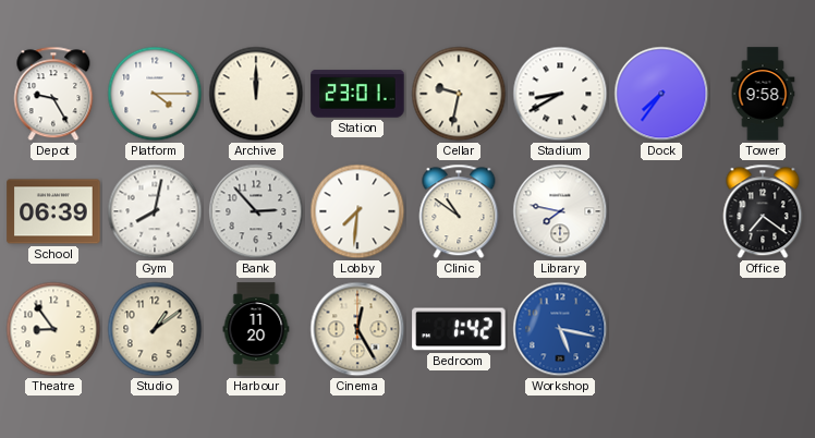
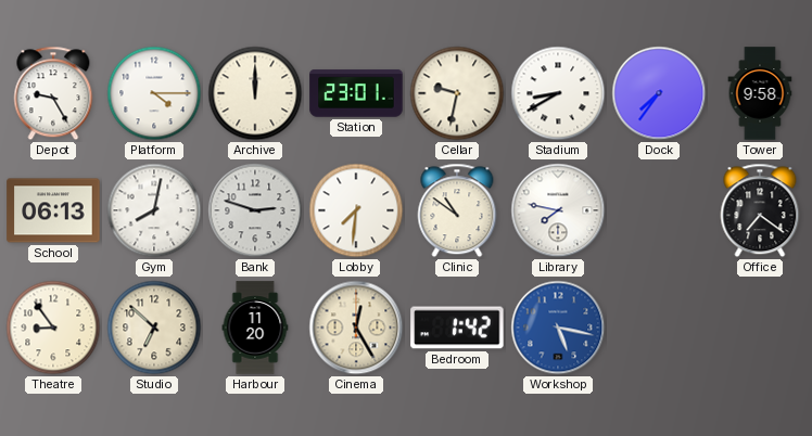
School: 06:39 -> 06:13
Bank: 2:53 -> 2:48
Studio: 1:09 -> 6:52
